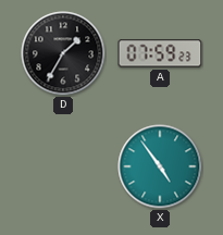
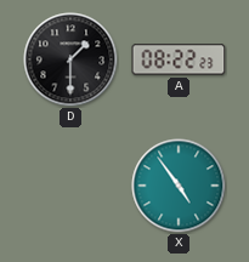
D: 1:35 -> 1:30
A: 07:59 -> 08:22
